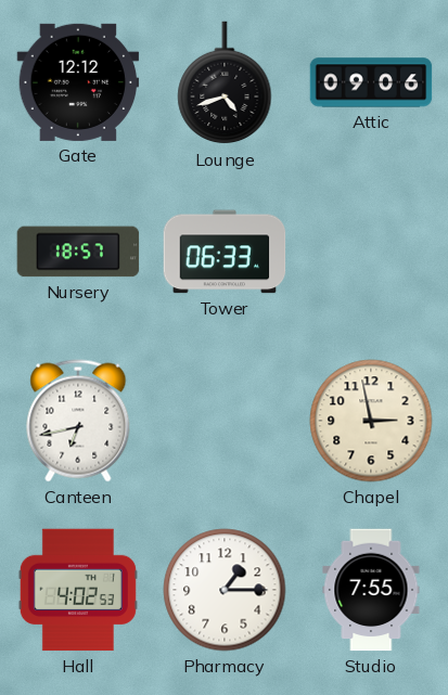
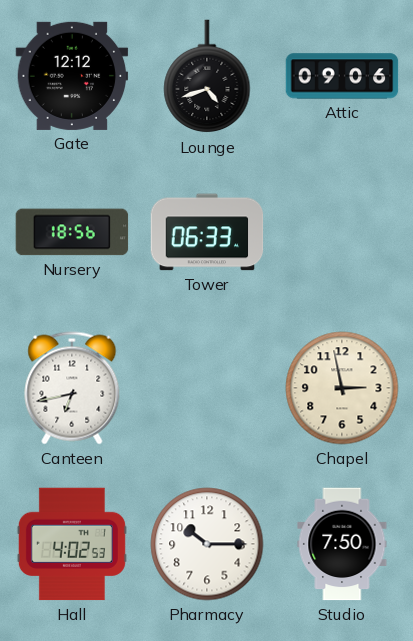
Nursery: 18:57 -> 18:56
Pharmacy: 1:15 -> 10:15
Studio: 7:55 -> 7:50
